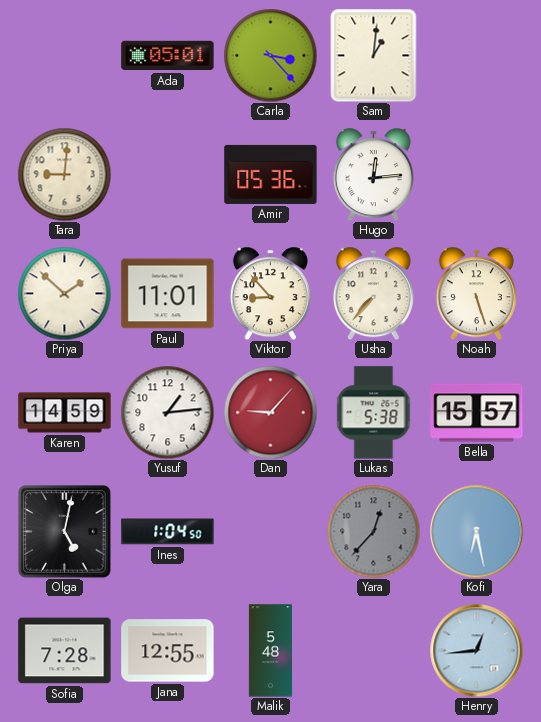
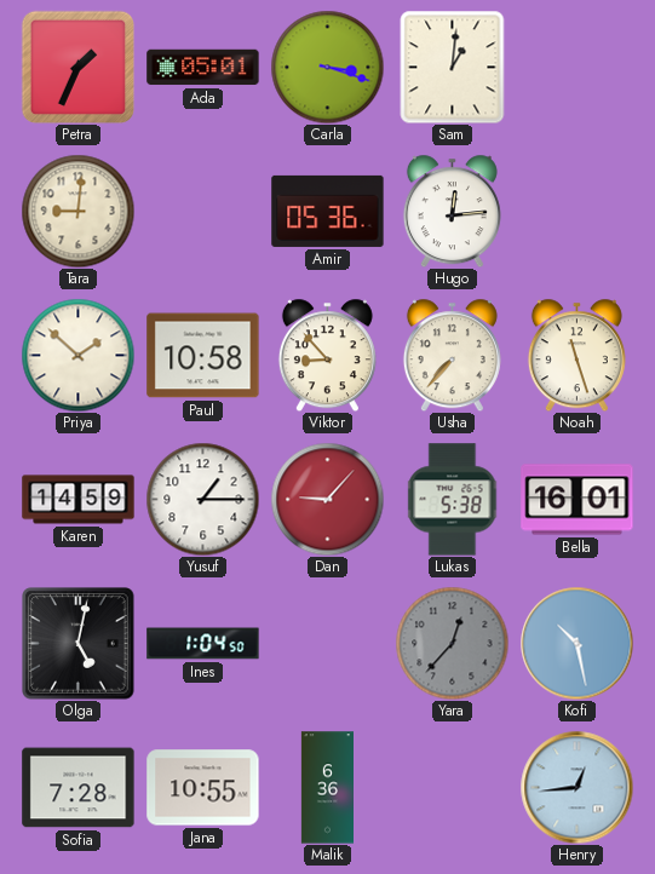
Petra: none -> 1:34
Carla: 3:23 -> 3:18
Paul: 11:01 -> 10:58
Noah: 5:27 -> 11:27
Yusuf: 1:14 -> 1:15
Bella: 15:57 -> 16:01
Kofi: 6:28 -> 10:28
Jana: 12:55 -> 10:55
Malik: 5:48 -> 6:36
